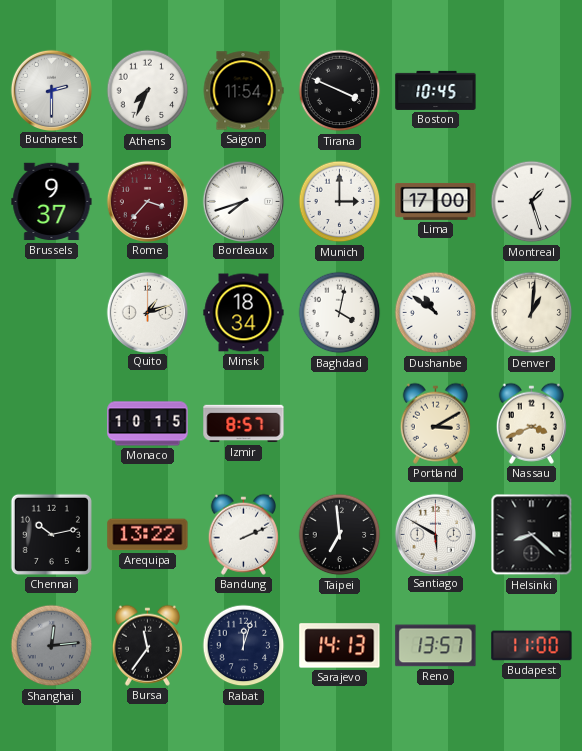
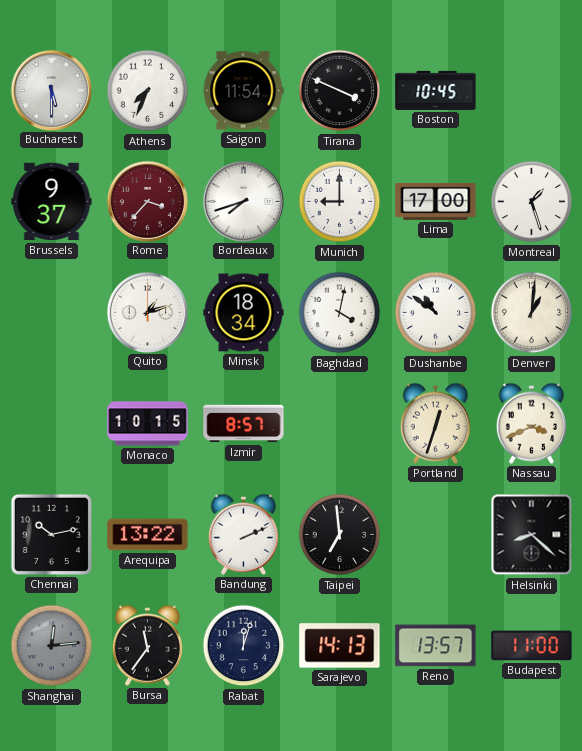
Bucharest: 2:30 -> 5:30
Munich: 3:00 -> 9:00
Portland: 3:10 -> 12:33
Santiago: 5:50 -> none
